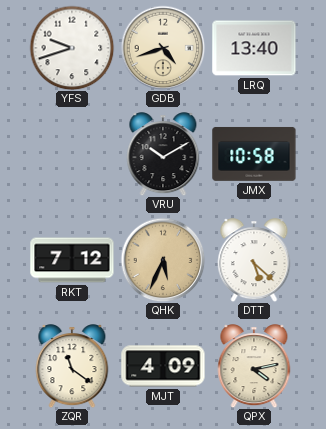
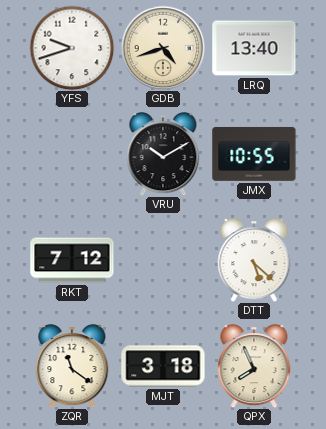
JMX: 10:58 -> 10:55
QHK: 5:34 -> none
MJT: 4:09 -> 3:18
QPX: 4:13 -> 7:56
